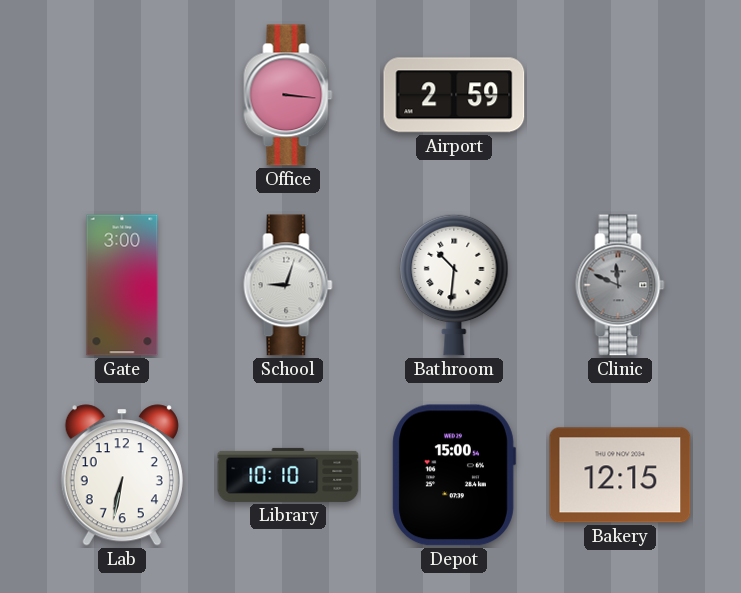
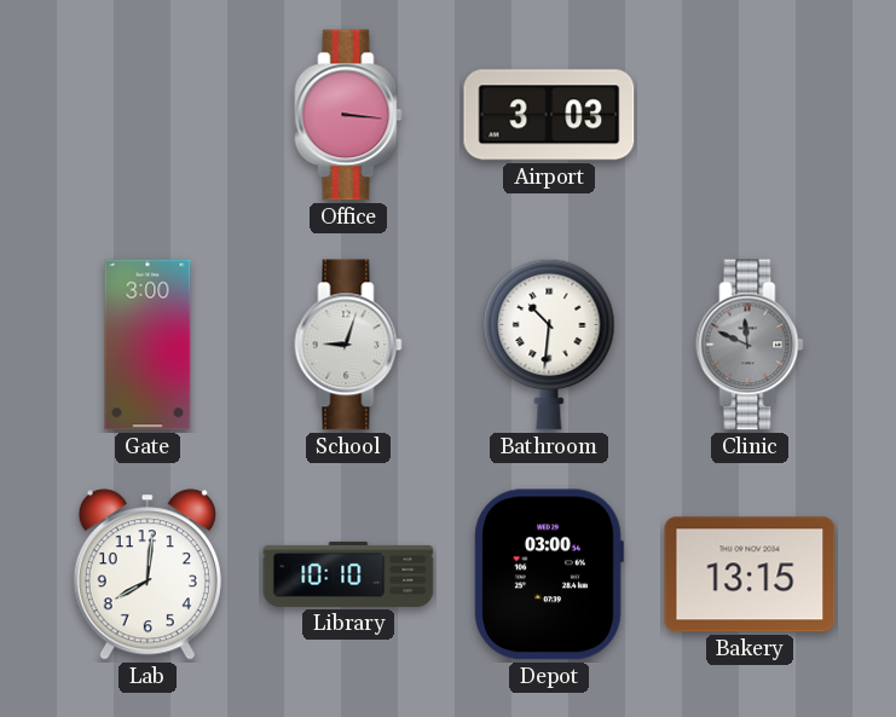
Airport: 2:59 -> 3:03
Lab: 6:32 -> 8:01
Depot: 15:00 -> 03:00
Bakery: 12:15 -> 13:15
